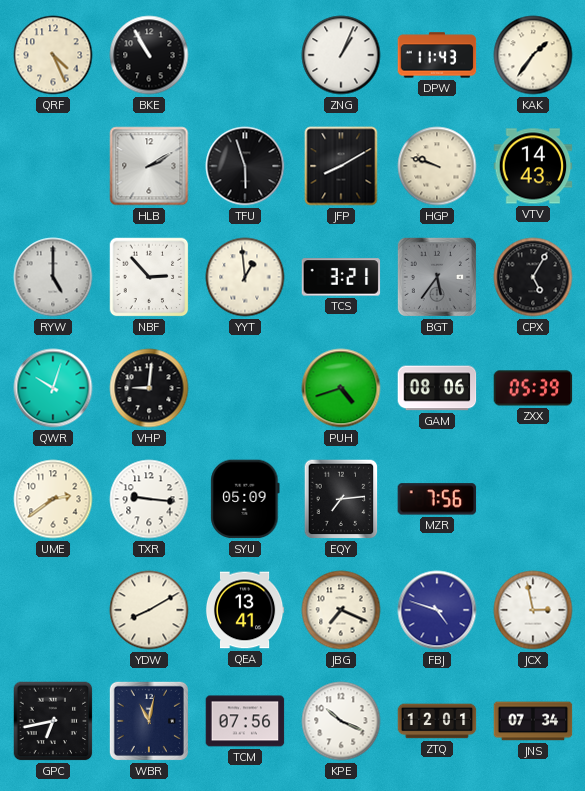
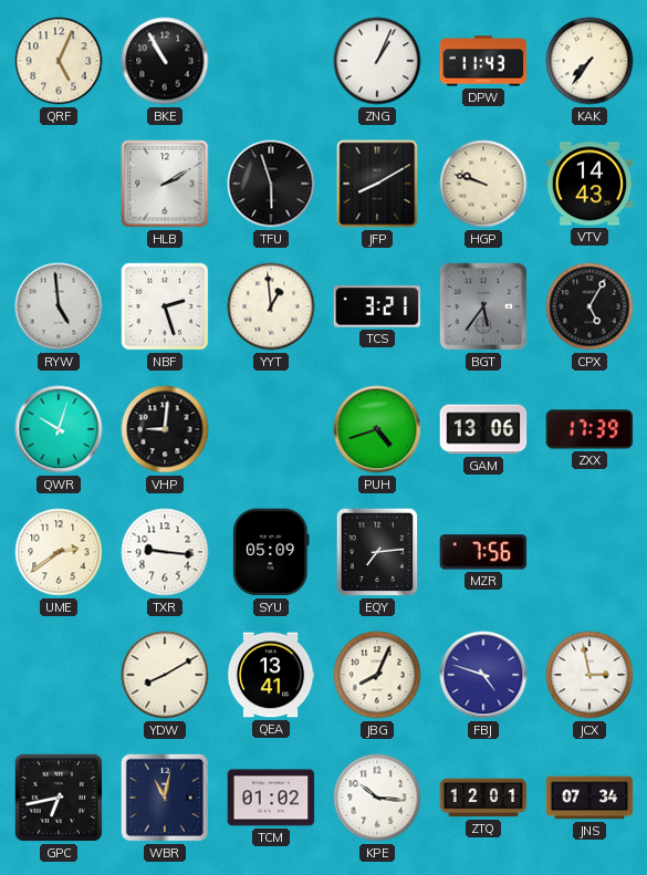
QRF: 4:26 -> 5:04
KAK: 1:36 -> 7:36
RYW: 5:00 -> 4:59
NBF: 2:53 -> 2:27
GAM: 08:06 -> 13:06
ZXX: 05:39 -> 17:39
JBG: 7:19 -> 8:04
TCM: 07:56 -> 01:02
KPE: 10:19 -> 10:16
